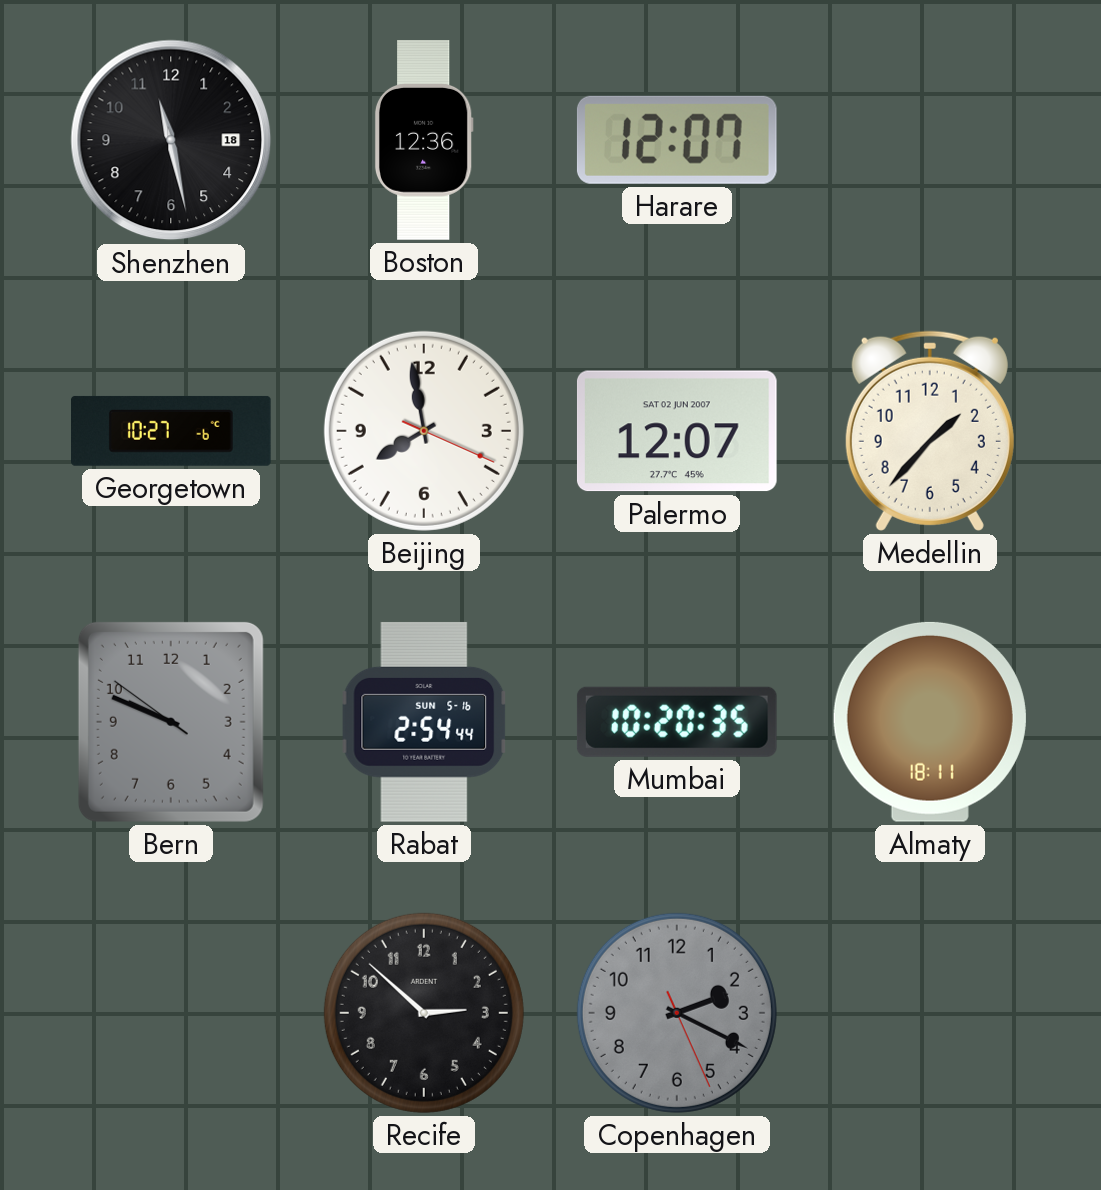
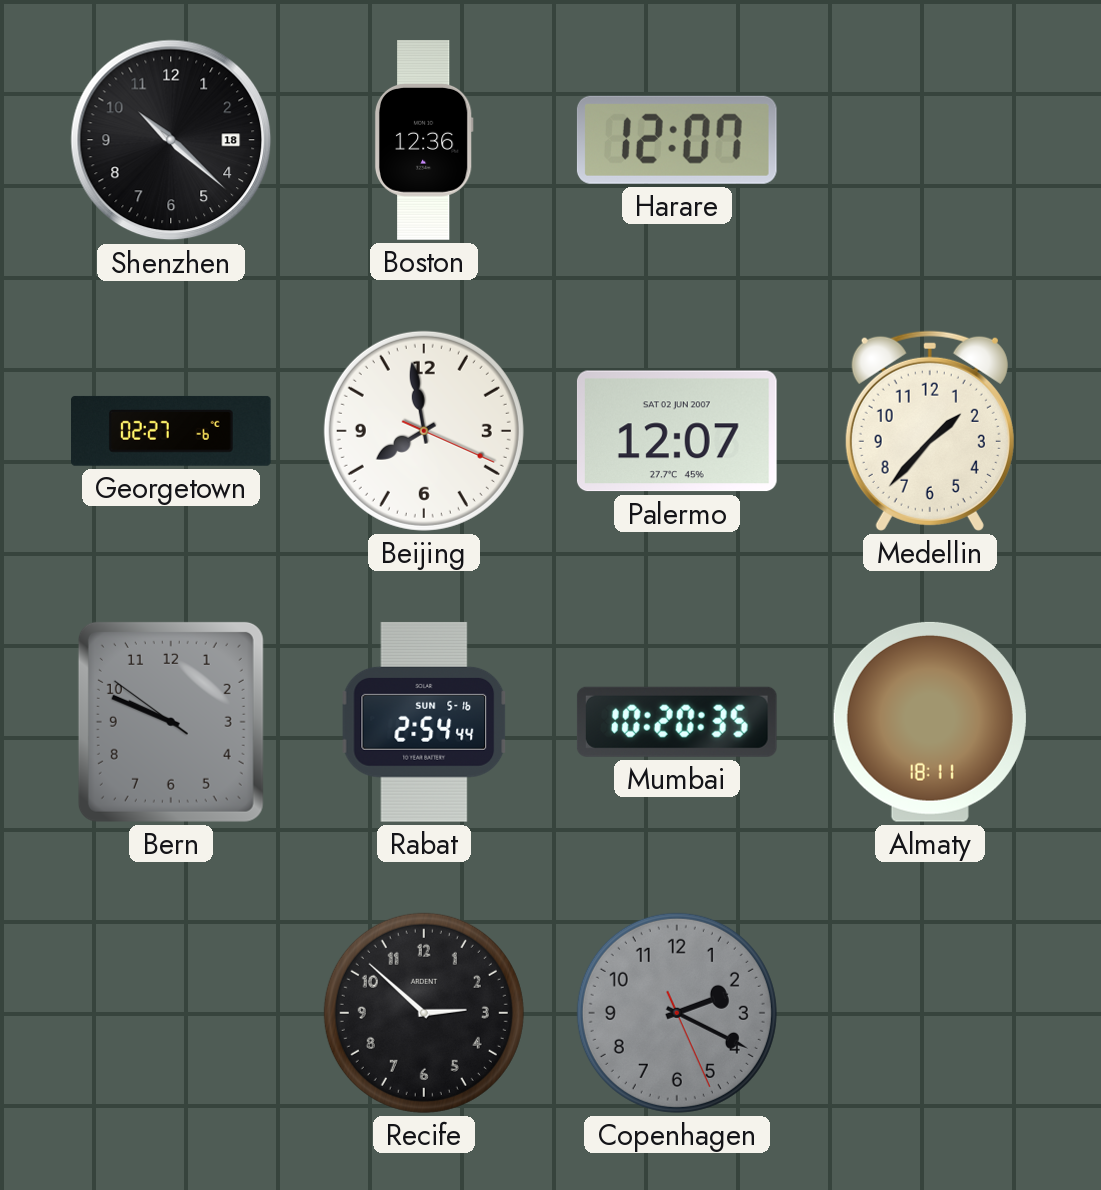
Shenzhen: 11:28 -> 10:22
Georgetown: 10:27 -> 02:27
